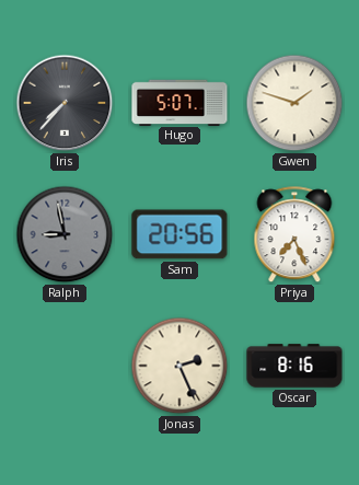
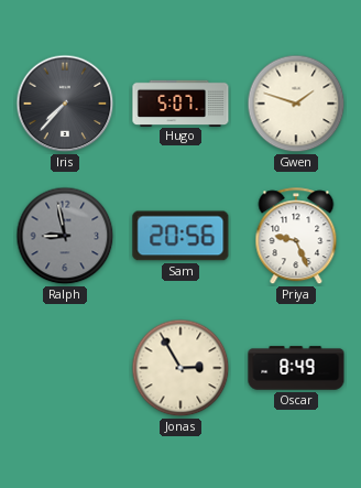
Priya: 7:26 -> 9:26
Jonas: 2:26 -> 2:55
Oscar: 8:16 -> 8:49
